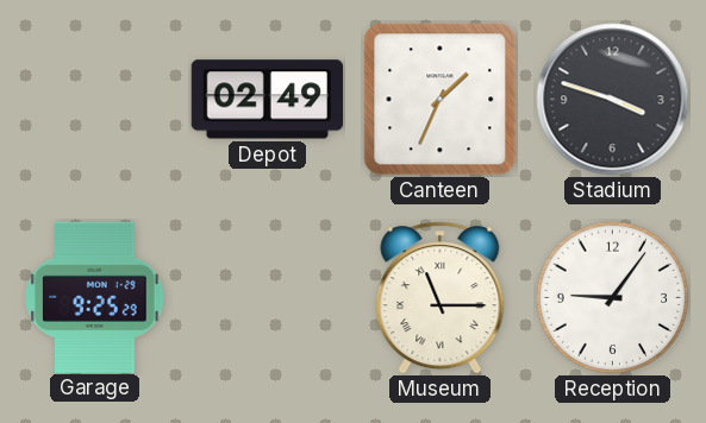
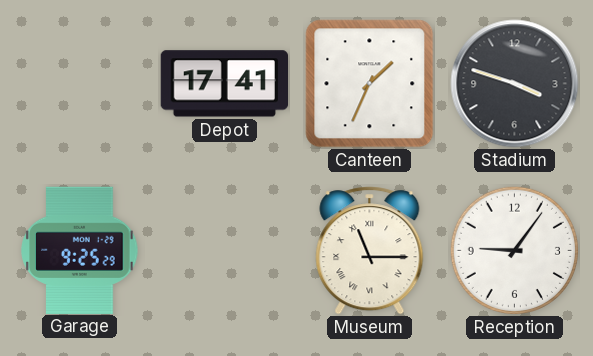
Depot: 02:49 -> 17:41
